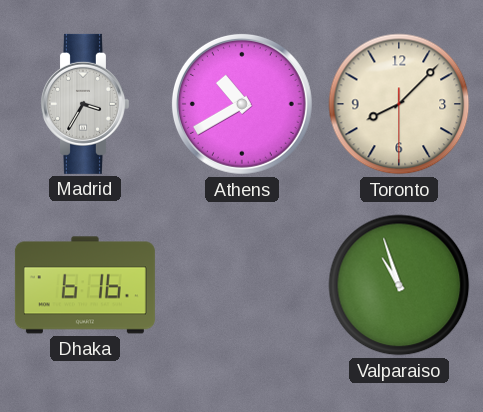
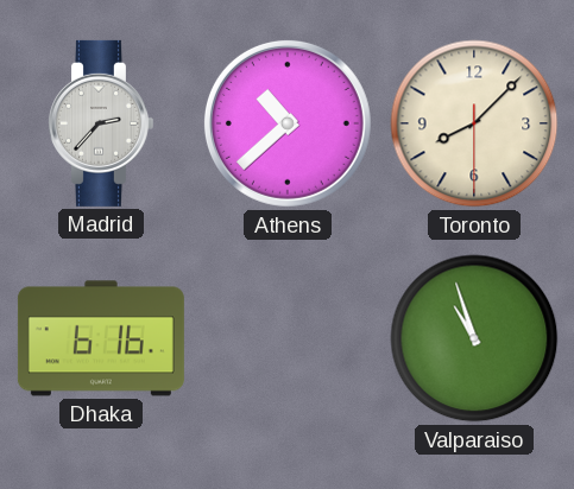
Madrid: 3:35 -> 2:37
Athens: 10:40 -> 10:38
